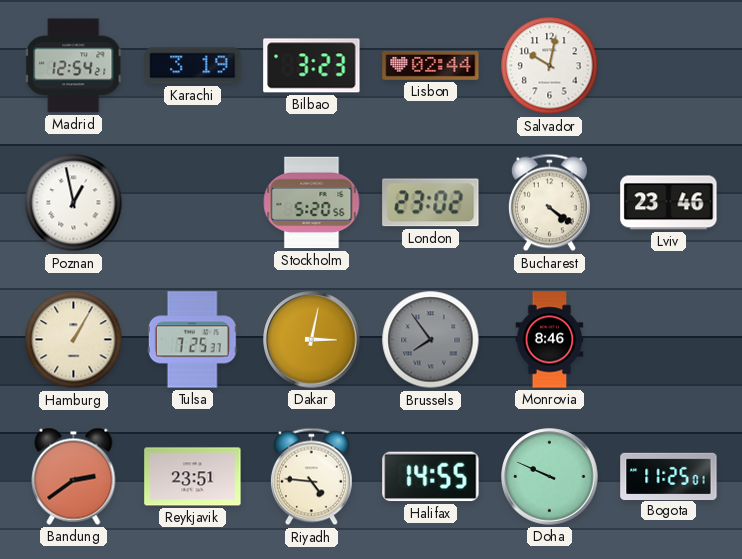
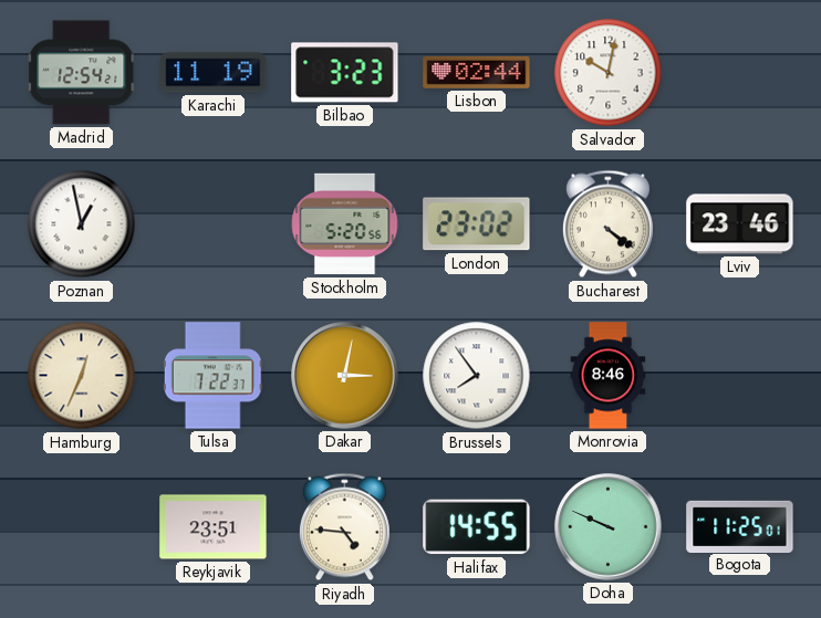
Karachi: 3:19 -> 11:19
Hamburg: 1:05 -> 12:34
Tulsa: 7:25 -> 7:22
Brussels dial: grey -> white
Bandung: 2:39 -> none
